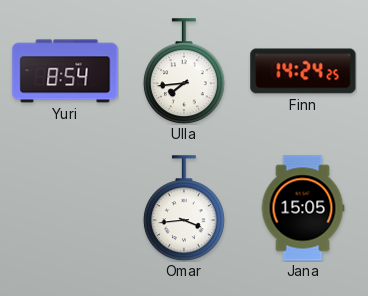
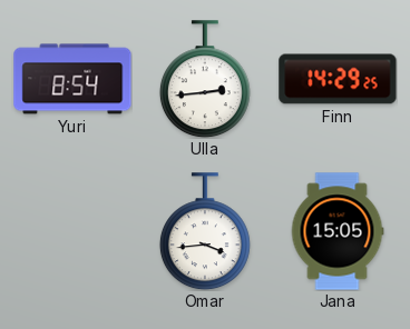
Ulla: 7:44 -> 2:44
Finn: 14:24 -> 14:29
